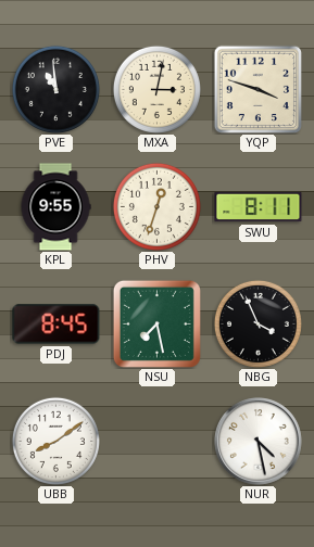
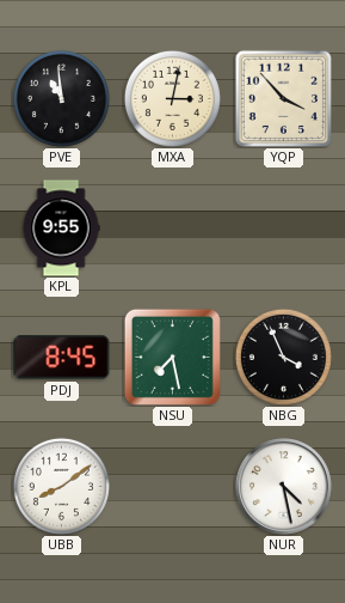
YQP: 3:48 -> 3:53
PHV: 12:33 -> none
SWU: 8:11 -> none
